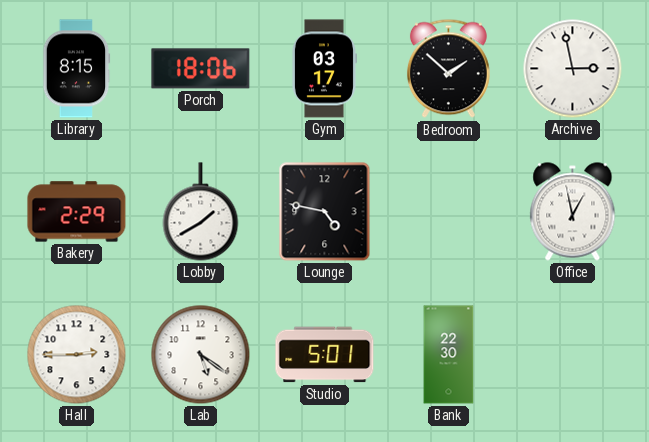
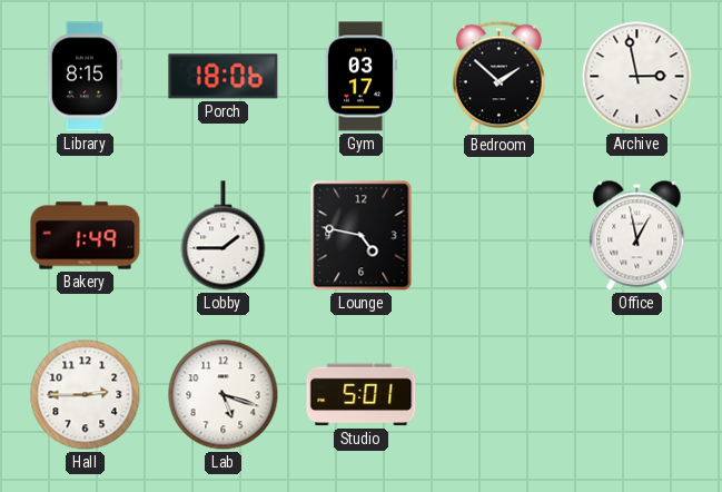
Bakery: 2:29 -> 1:49
Lobby: 1:40 -> 1:45
Lab: 5:21 -> 5:18
Bank: 22:30 -> none
